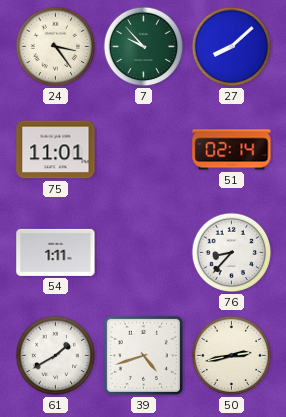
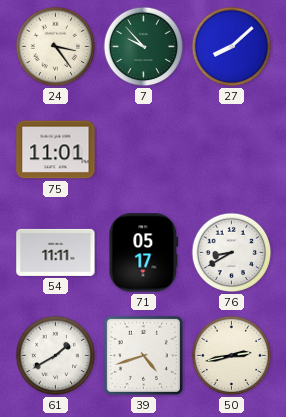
51: 02:14 -> none
54: 1:11 -> 11:11
71: none -> 05:17
76: 8:37 -> 8:40
